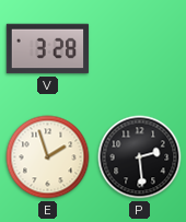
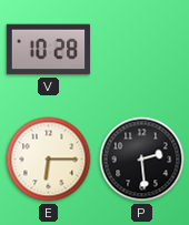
V: 3:28 -> 10:28
E: 1:57 -> 6:15
